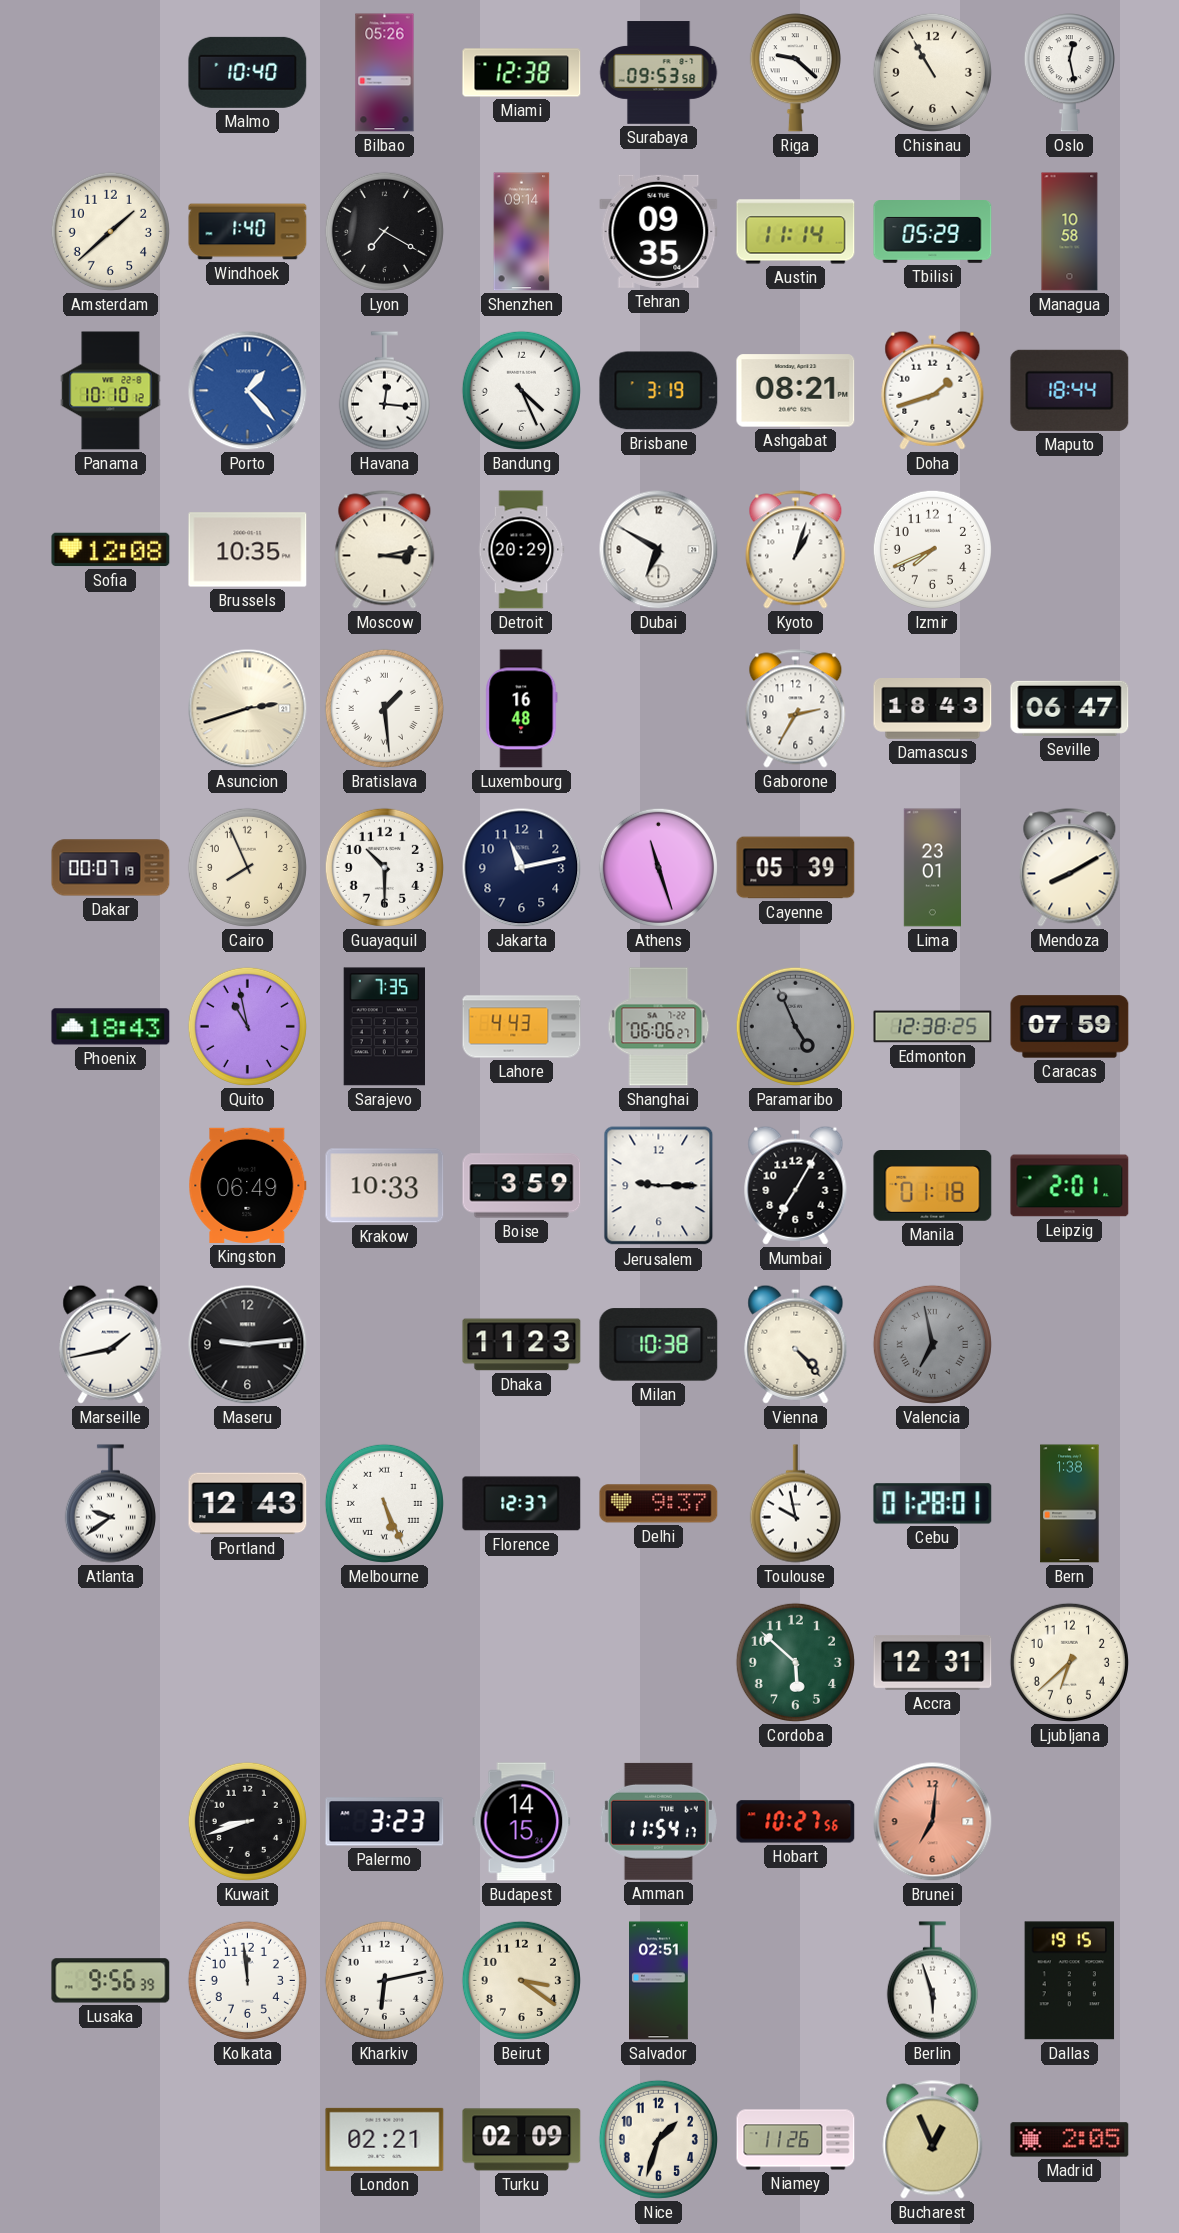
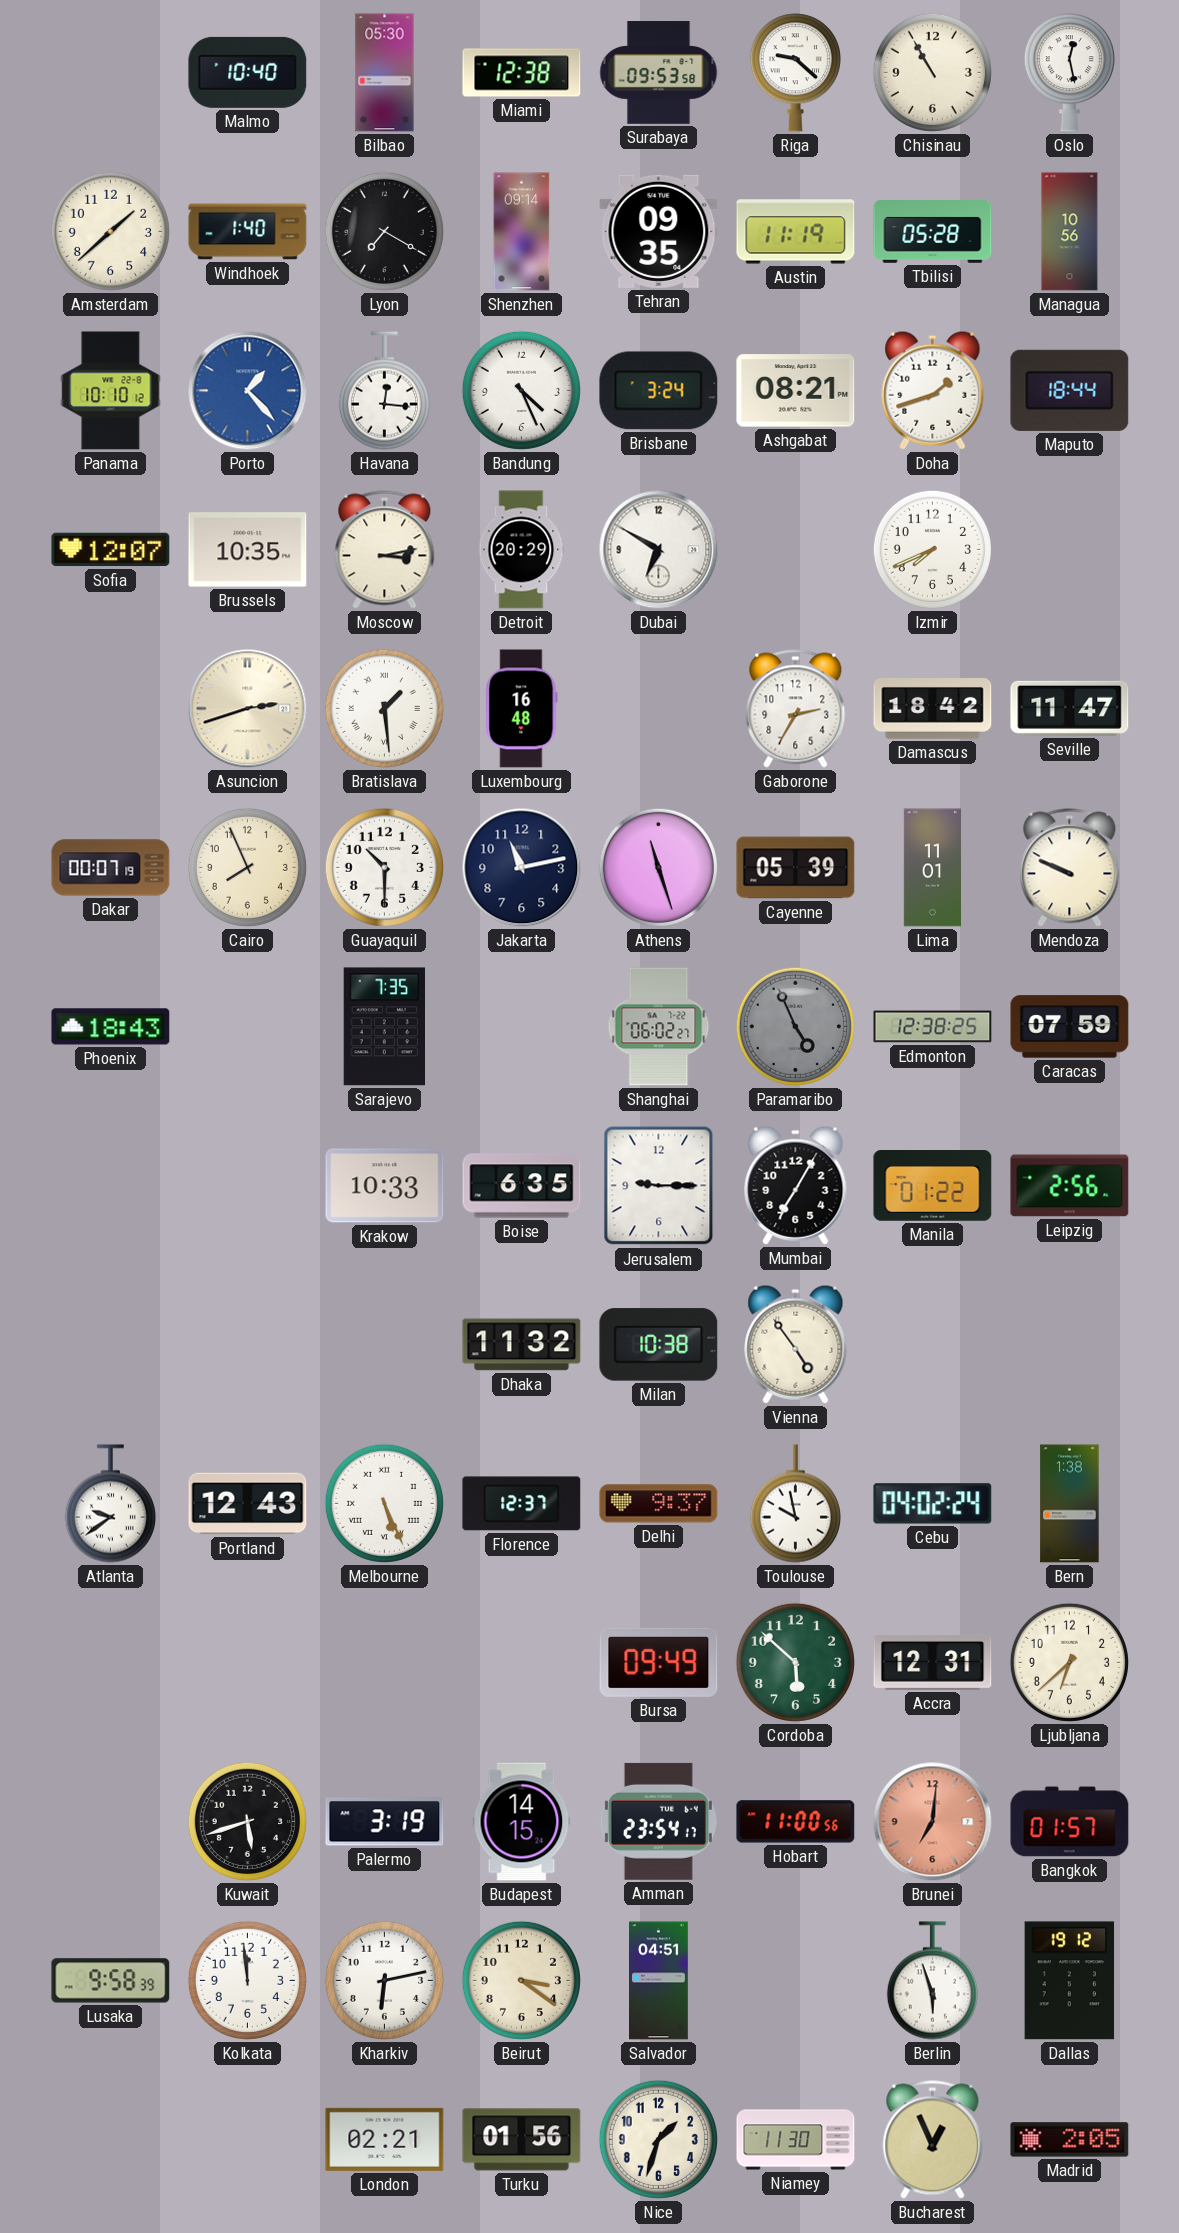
Bilbao: 05:26 -> 05:30
Austin: 11:14 -> 11:19
Tbilisi: 05:29 -> 05:28
Managua: 10:58 -> 10:56
Brisbane: 3:19 -> 3:24
Sofia: 12:08 -> 12:07
Kyoto: 1:03 -> none
Damascus: 18:43 -> 18:42
Seville: 06:47 -> 11:47
Lima: 23:01 -> 11:01
Mendoza: 8:10 -> 9:49
Quito: 10:58 -> none
Lahore: 4:43 -> none
Shanghai: 06:06 -> 06:02
Kingston: 06:49 -> none
Boise: 3:59 -> 6:35
Manila: 01:18 -> 01:22
Leipzig: 2:01 -> 2:56
Marseille: 1:43 -> none
Maseru: 9:14 -> none
Dhaka: 11:23 -> 11:32
Vienna: 4:23 -> 4:54
Valencia: 6:58 -> none
Cebu: 01:28 -> 04:02
Bursa: none -> 09:49
Kuwait: 8:42 -> 5:42
Palermo: 3:23 -> 3:19
Amman: 11:54 -> 23:54
Hobart: 10:27 -> 11:00
Bangkok: none -> 01:57
Lusaka: 9:56 -> 9:58
Salvador: 02:51 -> 04:51
Dallas: 19:15 -> 19:12
Turku: 02:09 -> 01:56
Niamey: 11:26 -> 11:30
